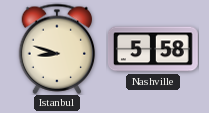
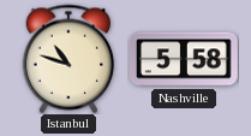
Istanbul: 8:48 -> 10:48
